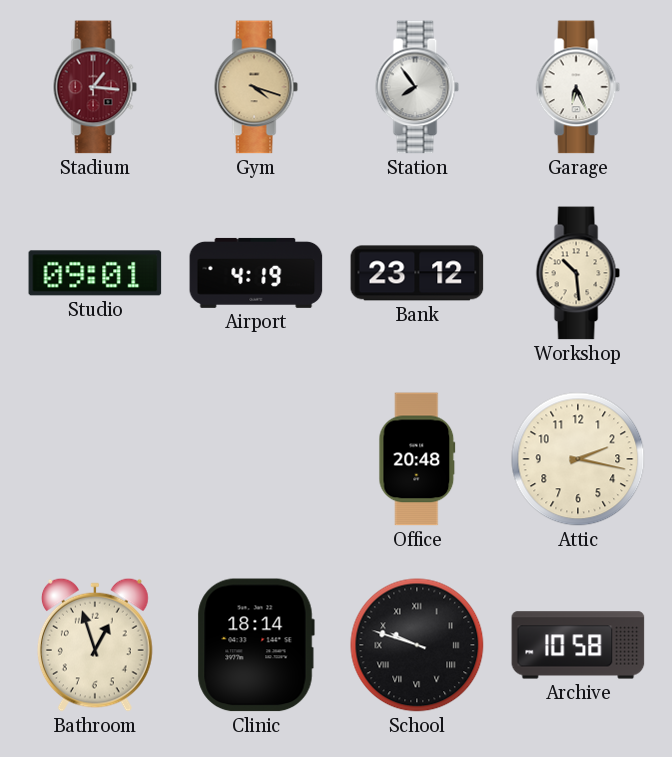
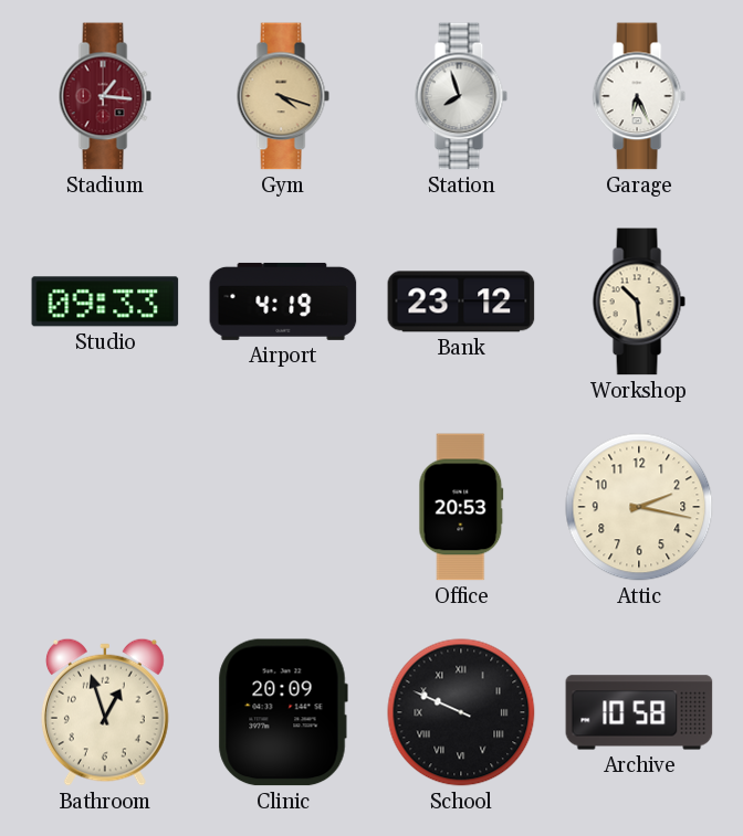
Station: 7:54 -> 7:57
Studio: 09:01 -> 09:33
Office: 20:48 -> 20:53
Clinic: 18:14 -> 20:09
School: 9:48 -> 9:49
